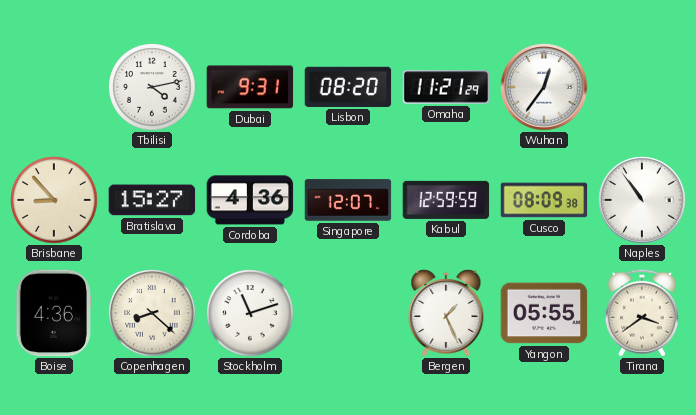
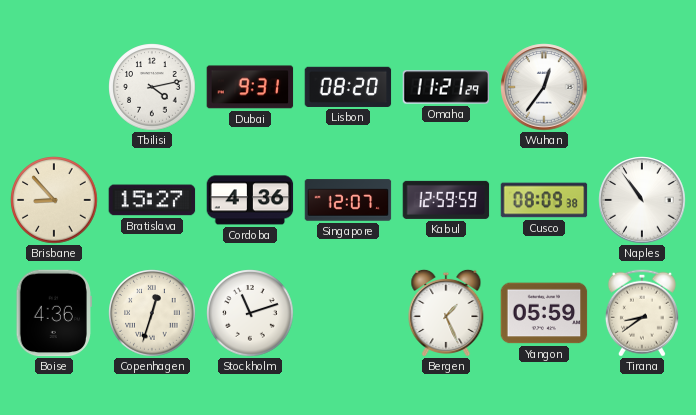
Copenhagen: 8:22 -> 12:33
Yangon: 05:55 -> 05:59
Tirana: 3:39 -> 8:39
